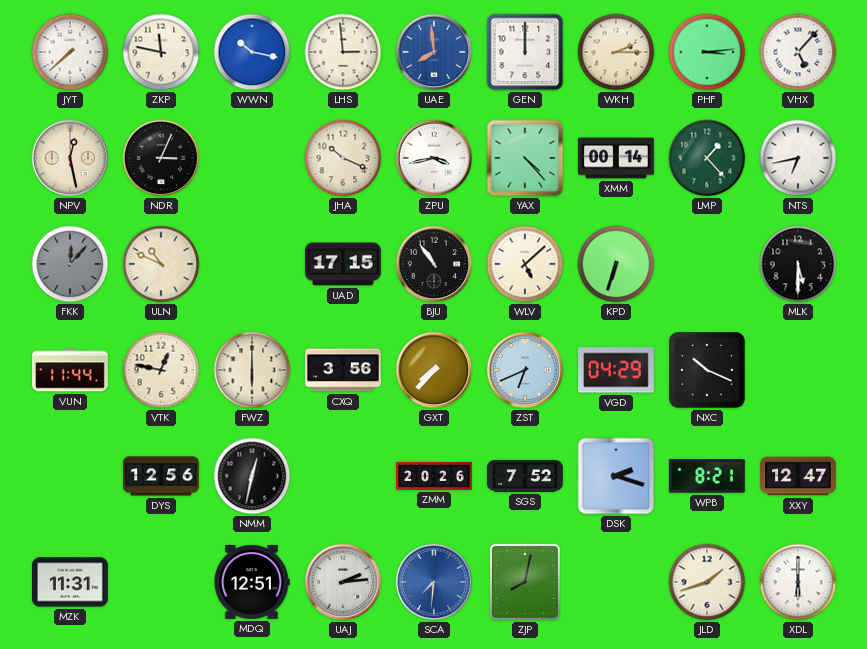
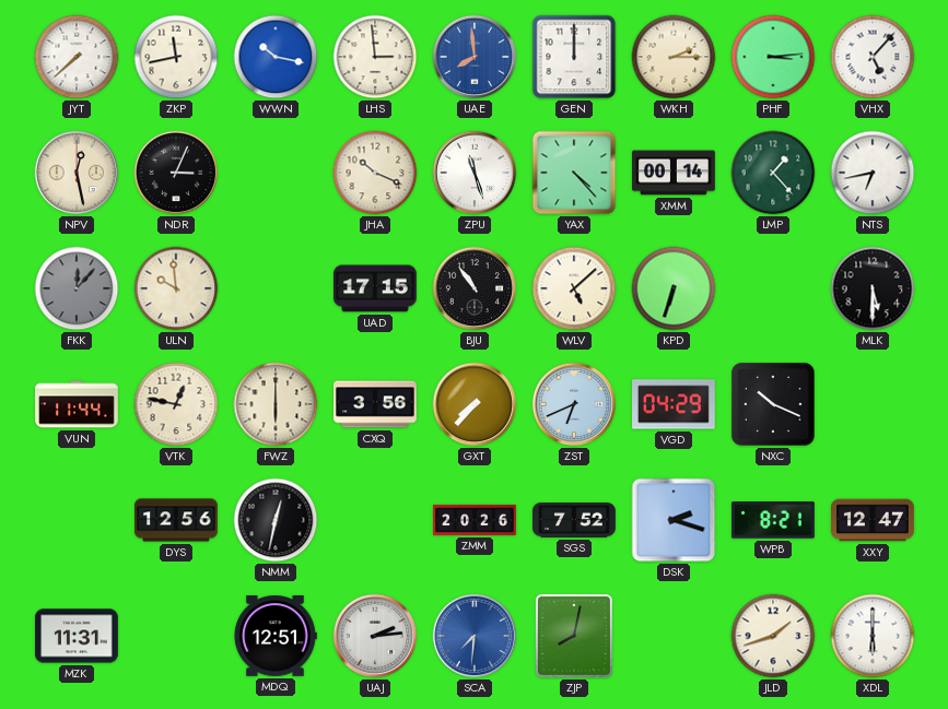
ZKP: 11:47 -> 11:43
ZPU: 3:43 -> 11:27
ULN: 10:49 -> 9:59
